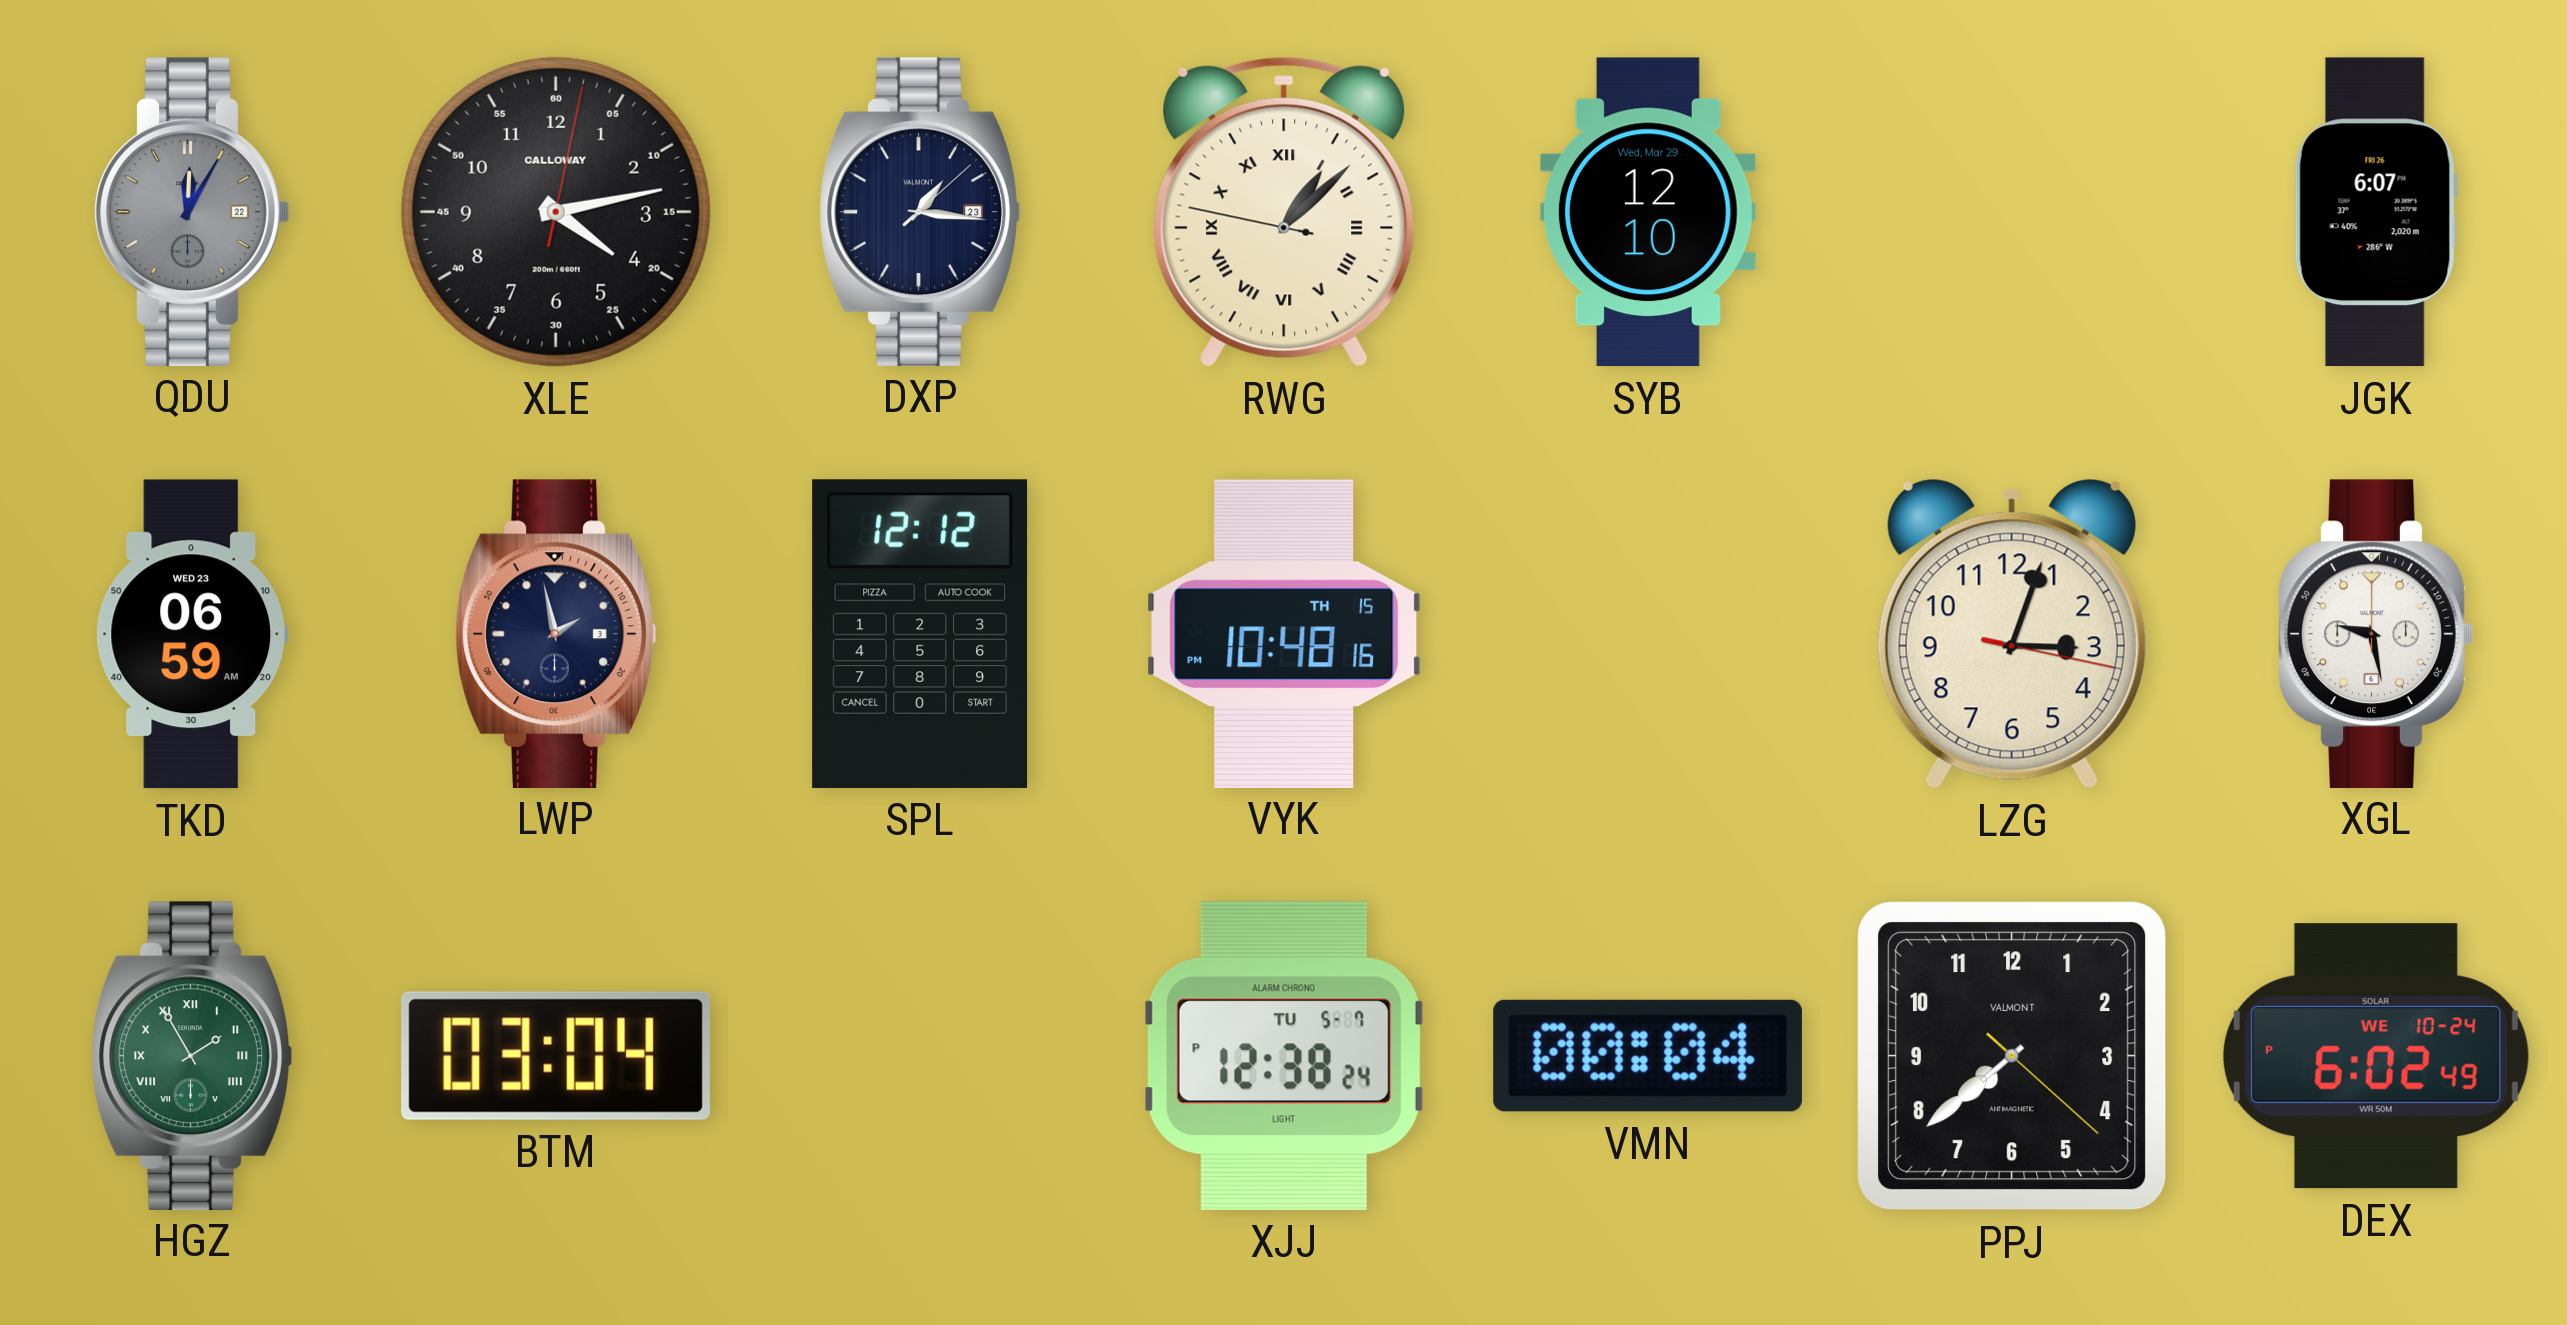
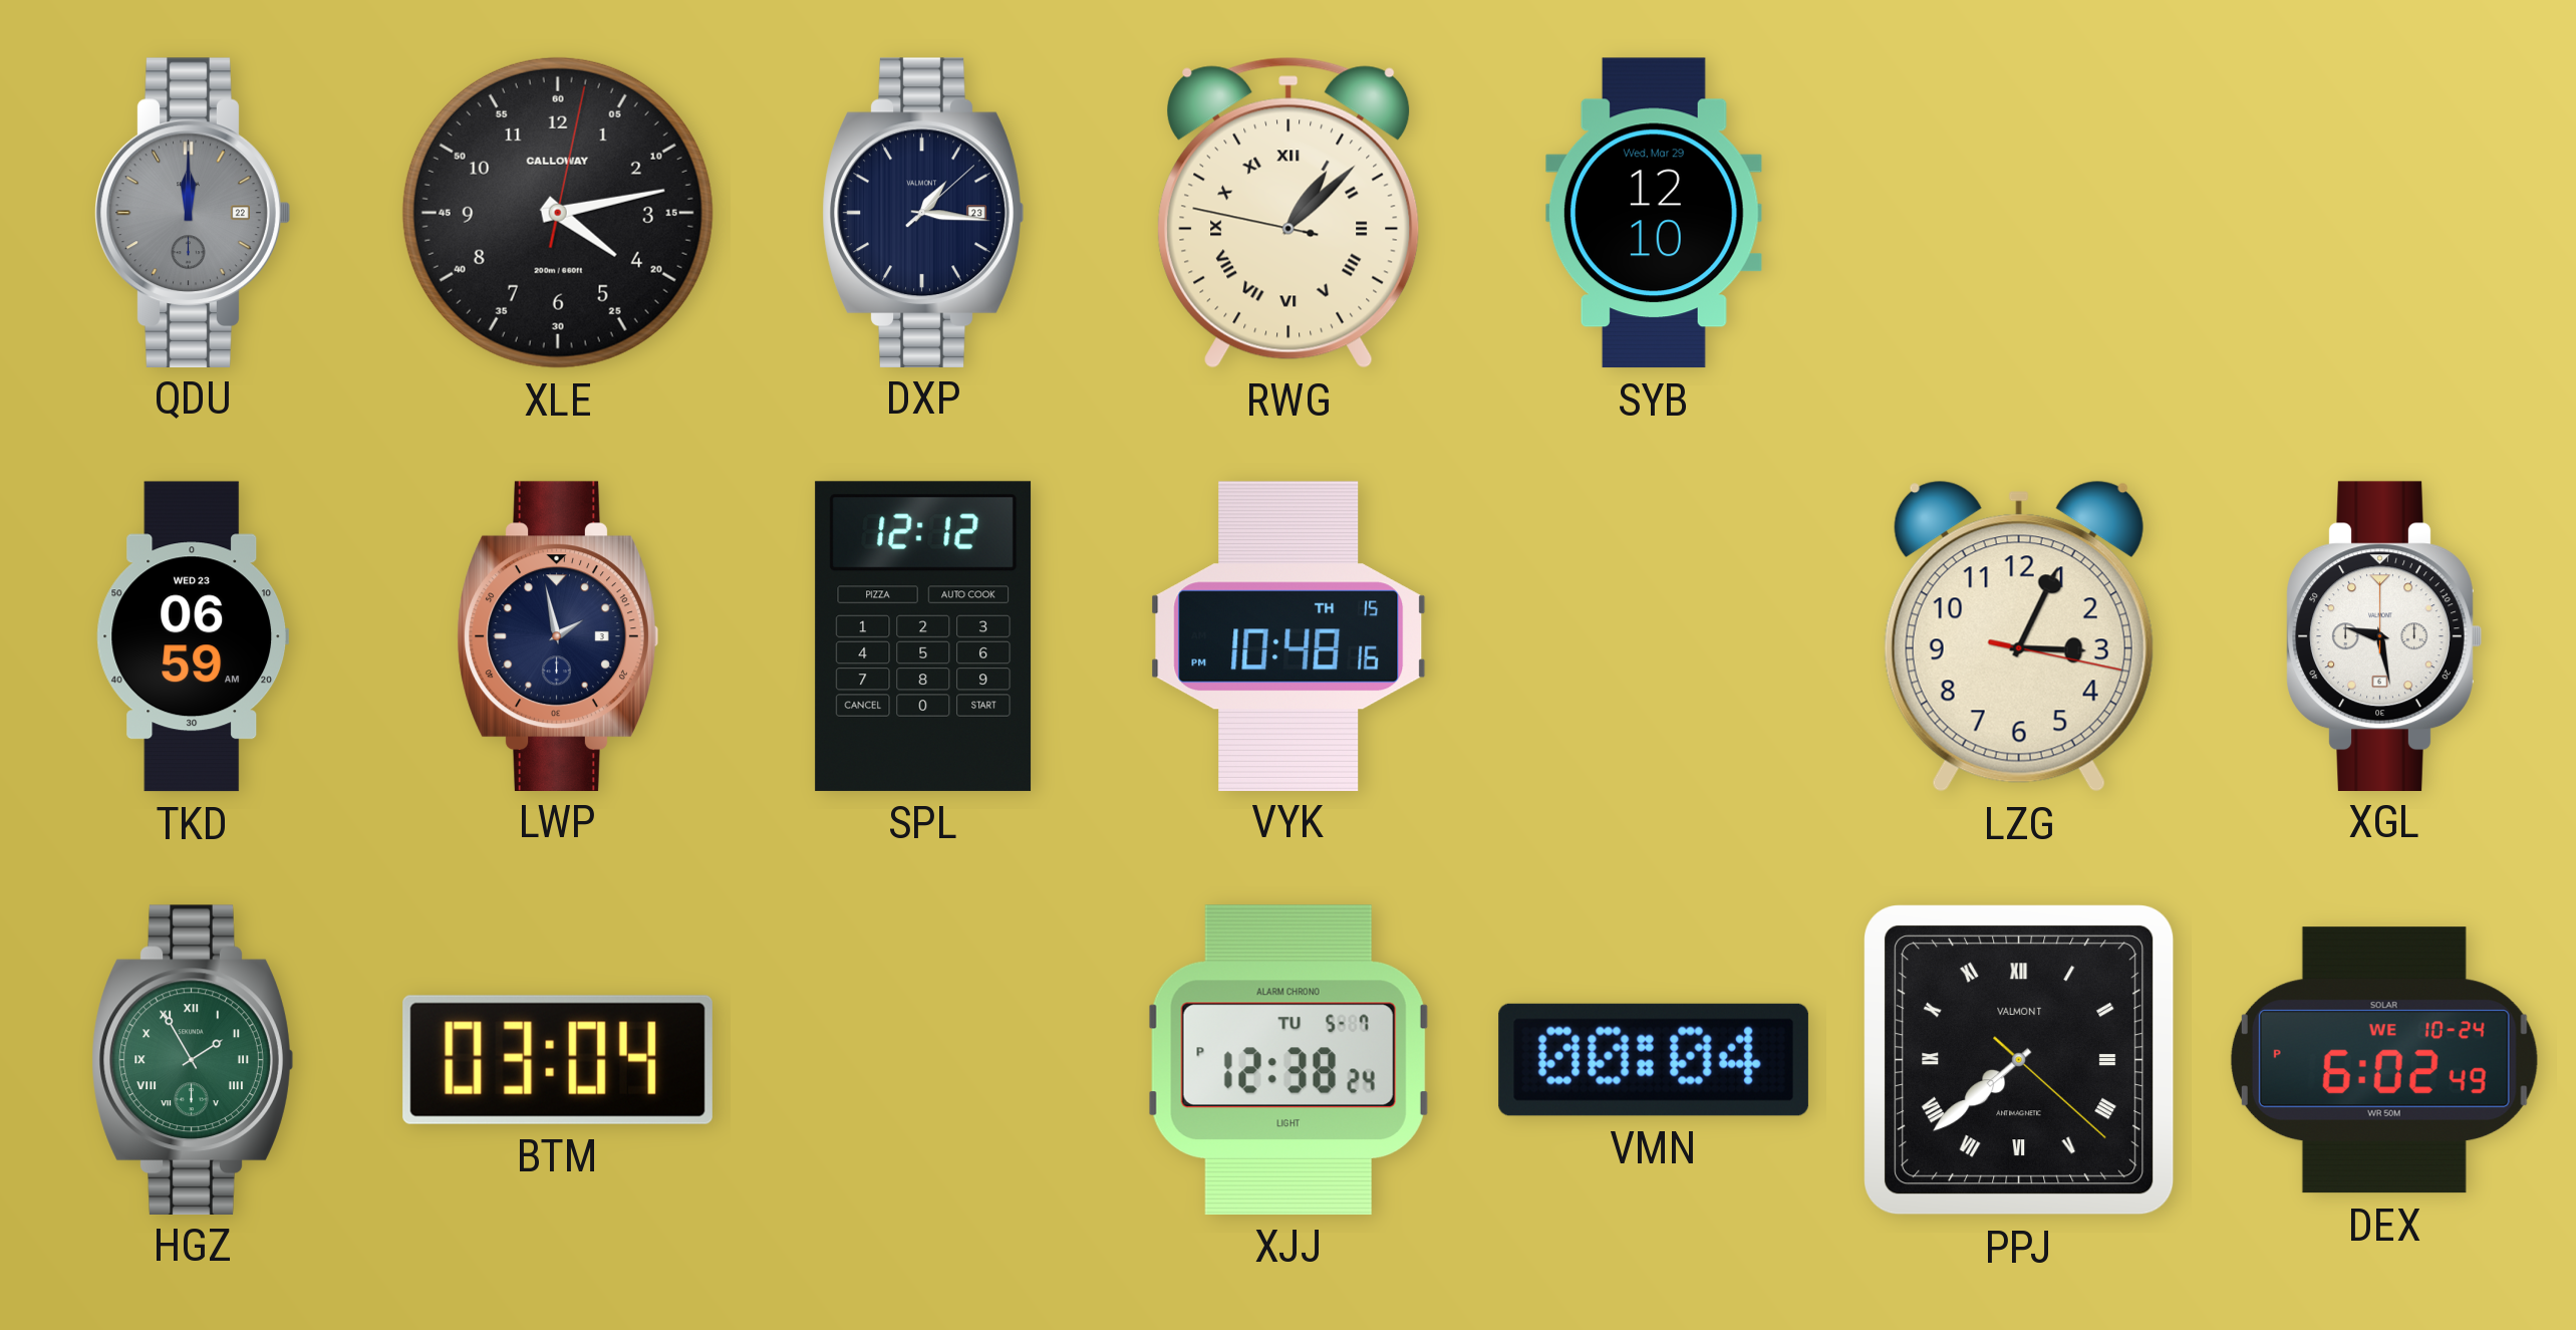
QDU: 12:05 -> 12:00
JGK: 6:07 -> none
LZG: 3:03 -> 3:04
PPJ numerals: Arabic -> Roman
